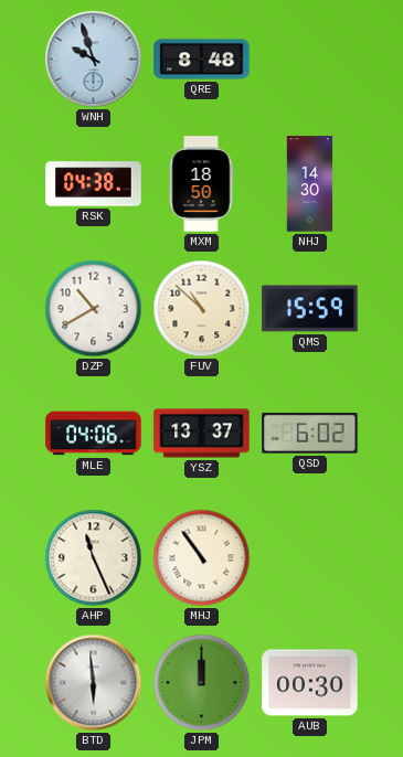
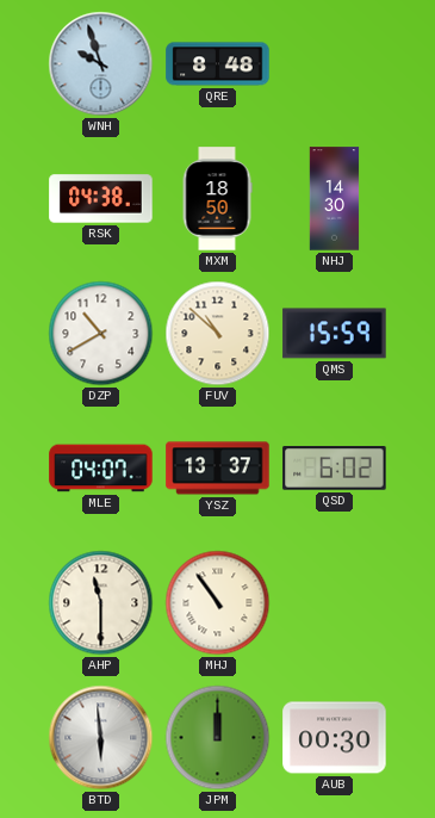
MLE: 04:06 -> 04:07
AHP: 11:26 -> 11:30
